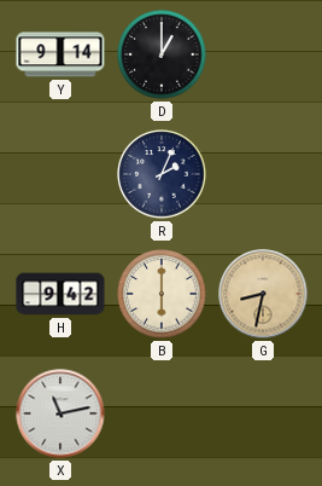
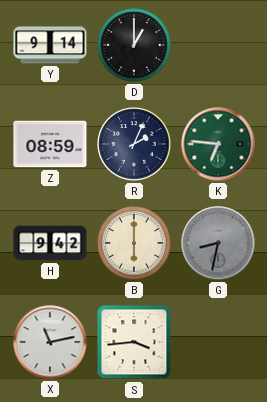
Z: none -> 08:59
K: none -> 6:46
G dial: champagne -> grey
S: none -> 3:44
